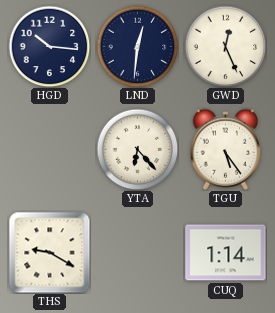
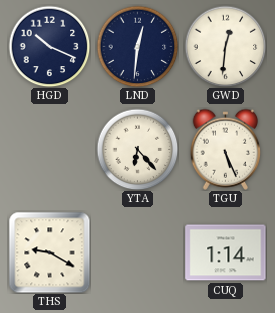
HGD: 10:16 -> 10:19
GWD: 12:26 -> 12:31
TGU: 5:24 -> 5:26
